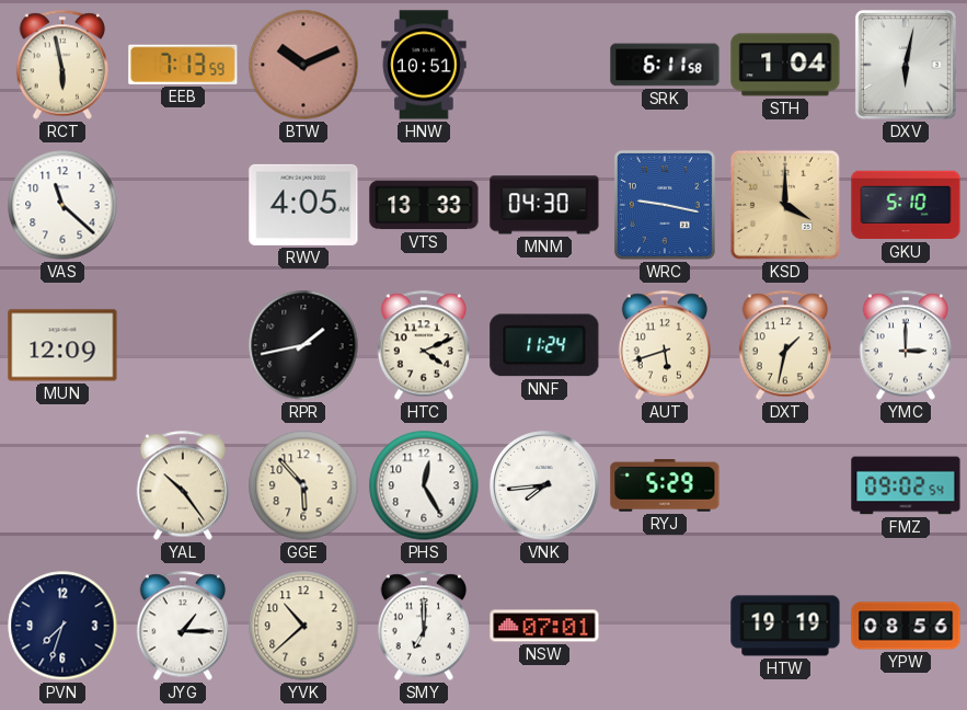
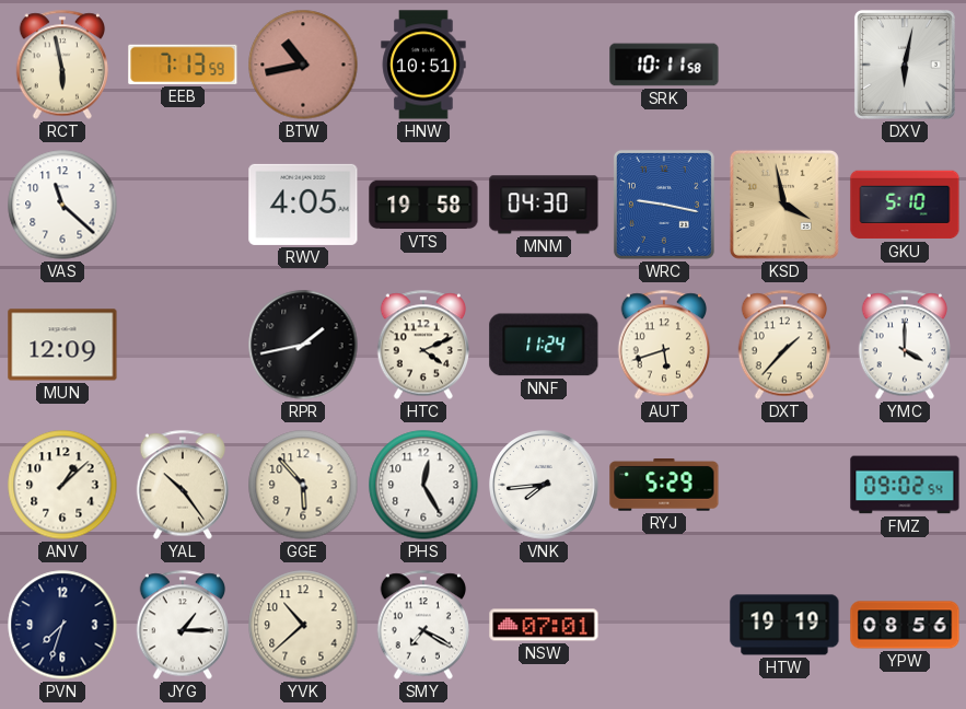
BTW: 10:11 -> 10:43
SRK: 6:11 -> 10:11
STH: 1:04 -> none
VTS: 13:33 -> 19:58
KSD: 4:00 -> 3:58
DXT: 1:32 -> 1:37
YMC: 3:00 -> 4:00
ANV: none -> 1:08
SMY: 7:00 -> 7:20
